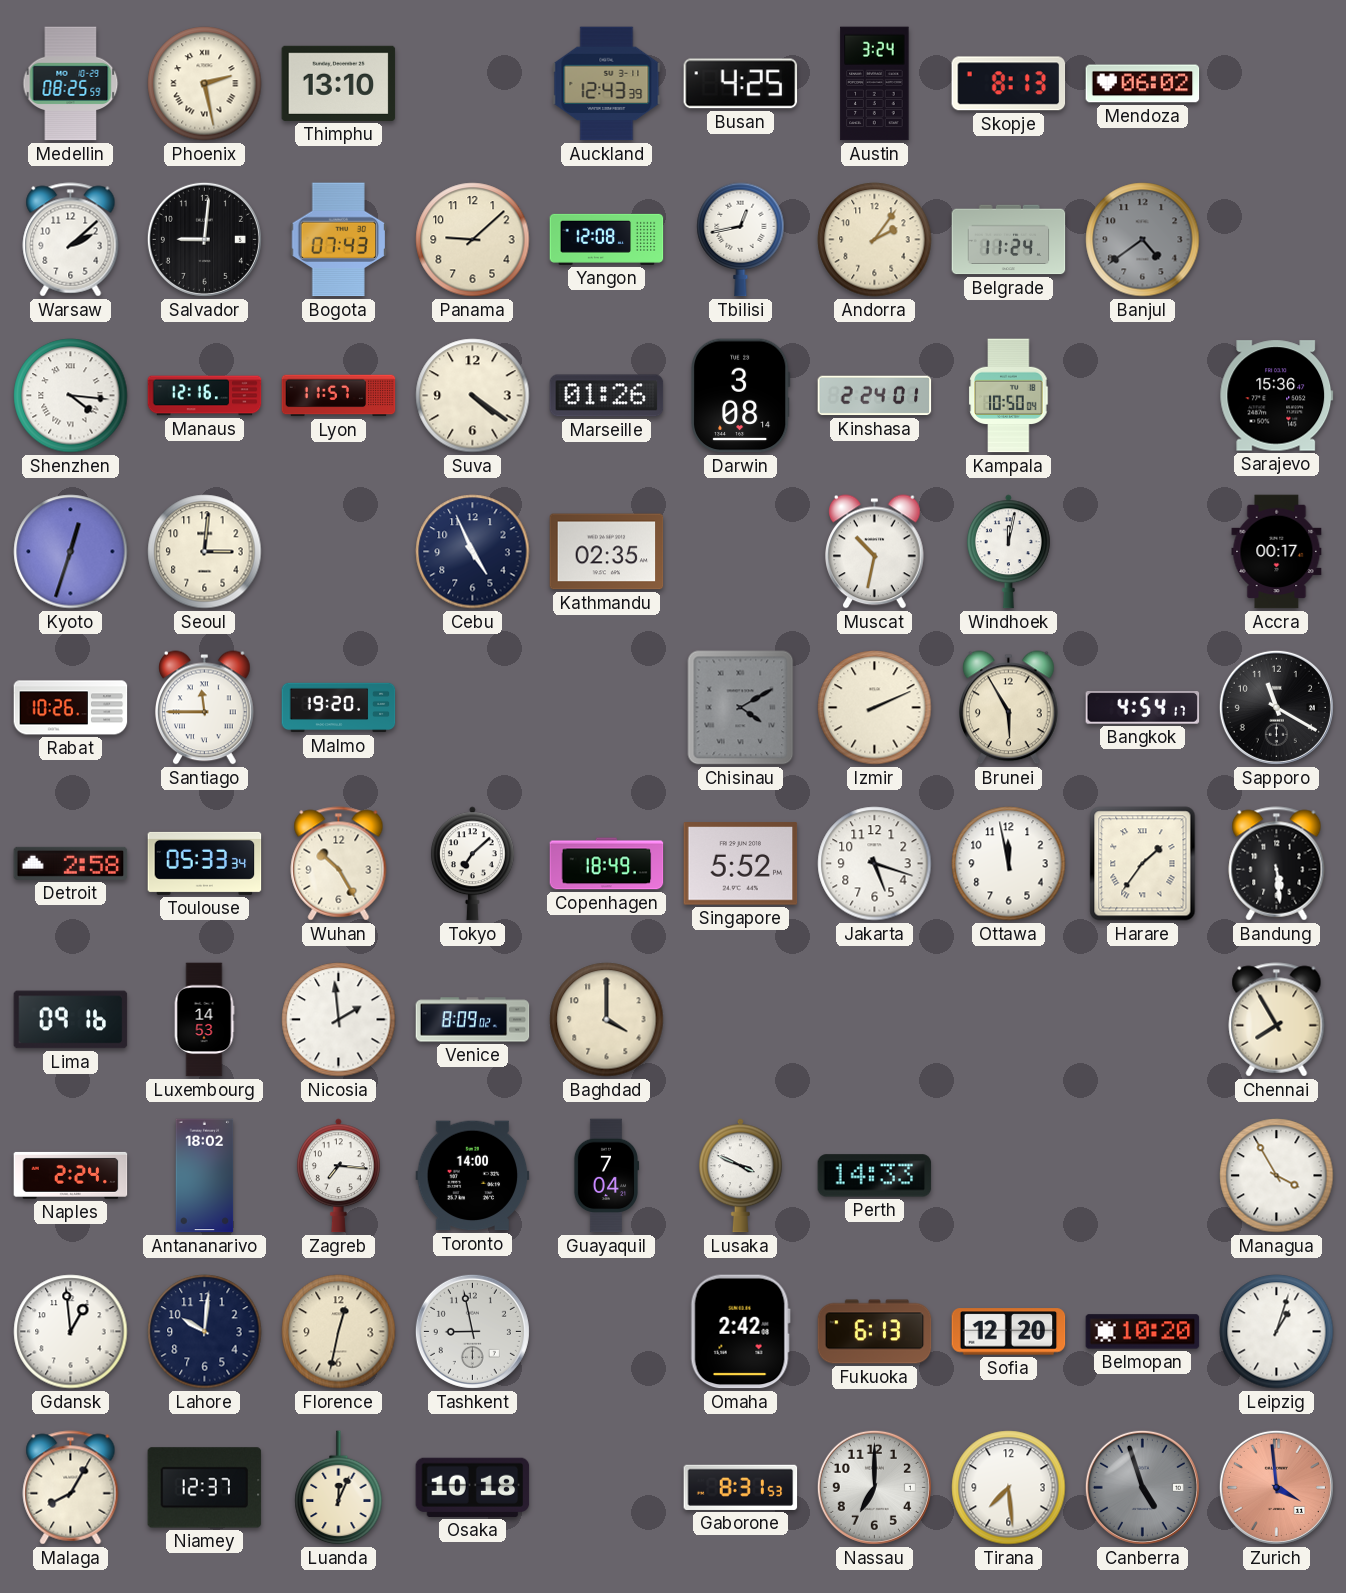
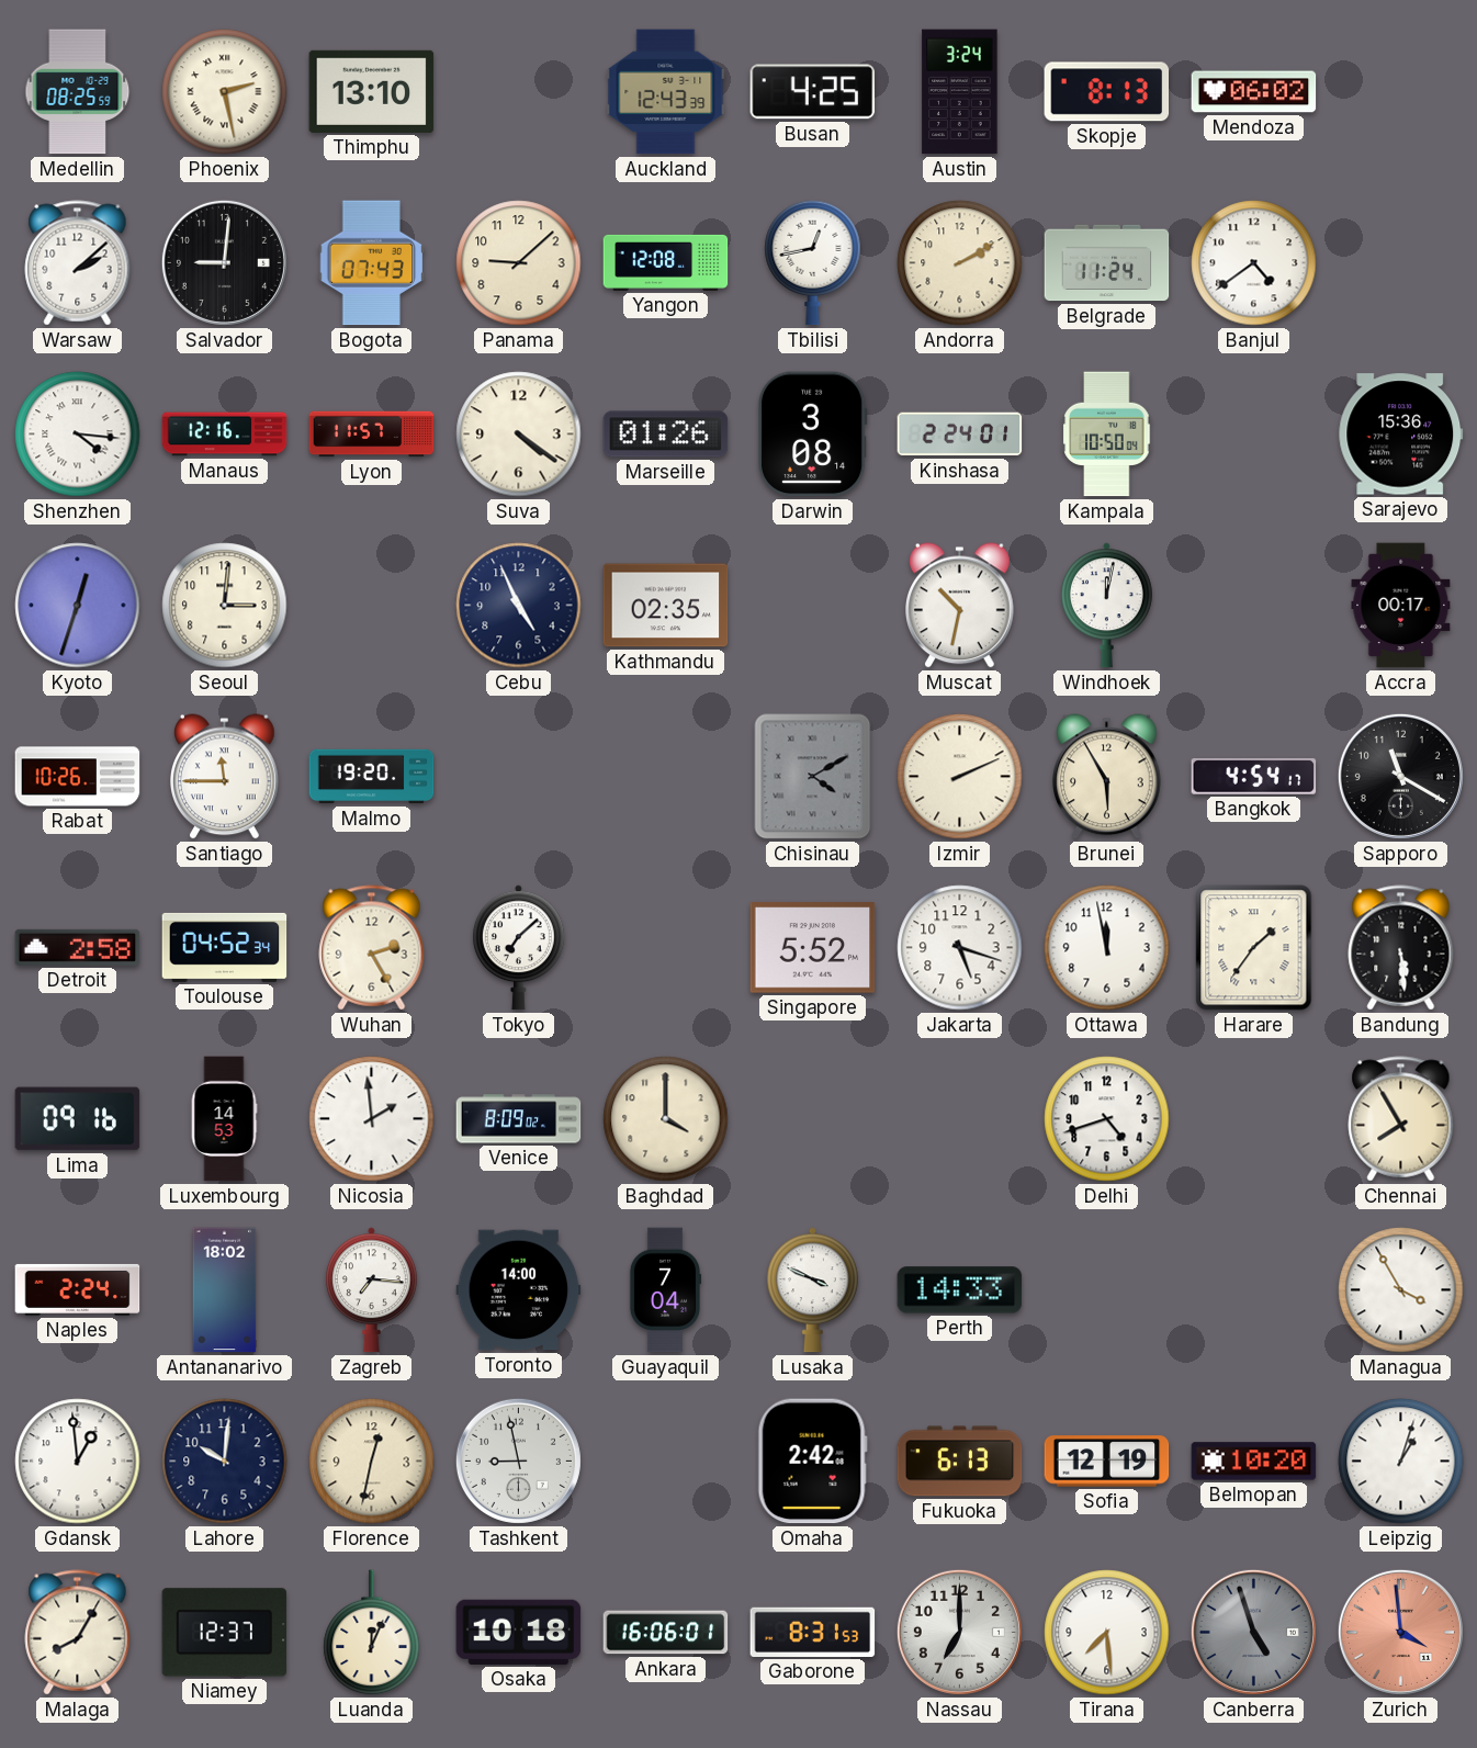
Andorra: 2:06 -> 2:10
Banjul dial: grey -> white
Toulouse: 05:33 -> 04:52
Wuhan: 10:25 -> 2:25
Copenhagen: 18:49 -> none
Delhi: none -> 4:42
Sofia: 12:20 -> 12:19
Ankara: none -> 16:06
